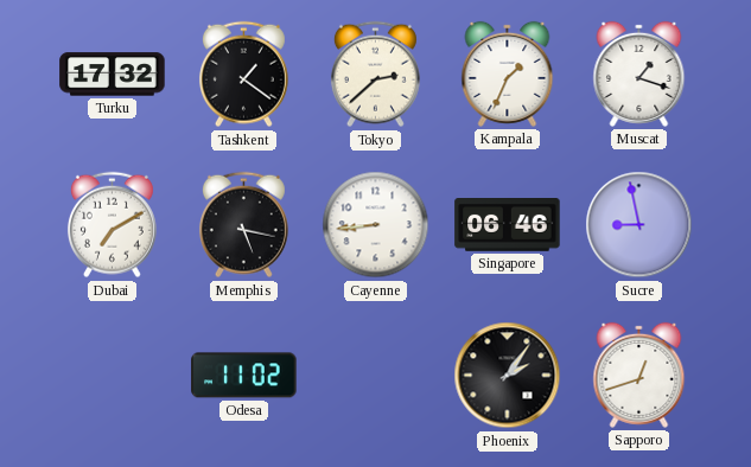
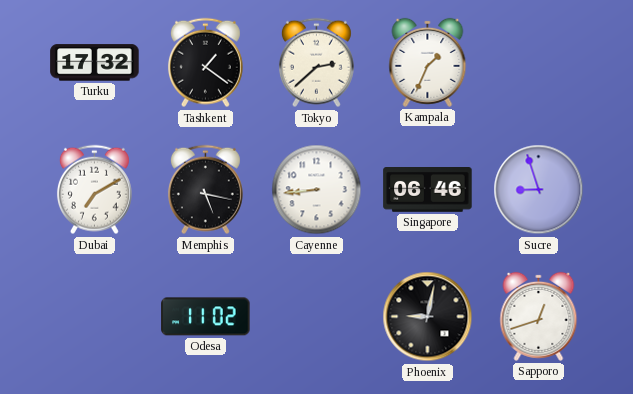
Muscat: 1:18 -> none
Sucre: 8:58 -> 8:57
Phoenix: 2:06 -> 9:02
